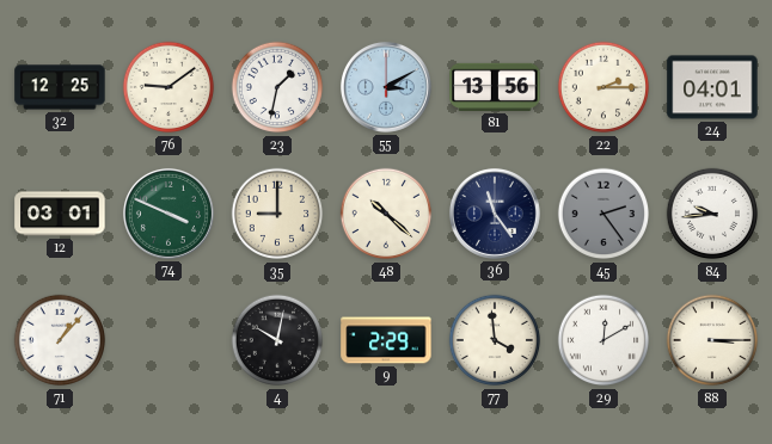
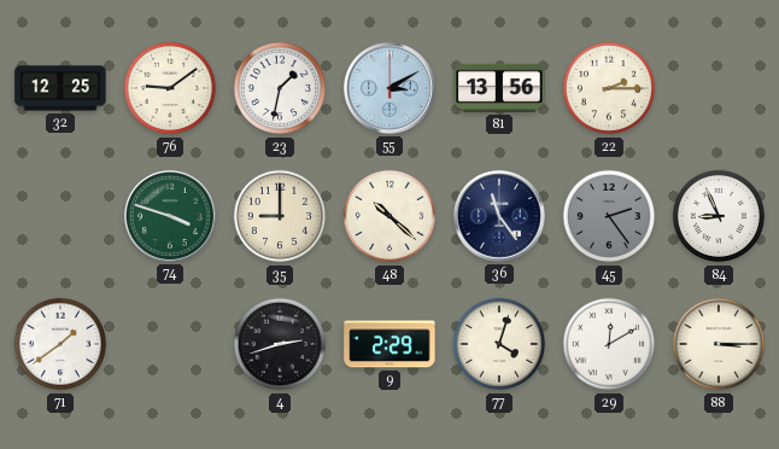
24: 04:01 -> none
12: 03:01 -> none
74: 3:49 -> 3:48
84: 9:44 -> 8:56
71: 1:07 -> 1:39
4: 10:02 -> 2:42
77: 3:59 -> 4:03
